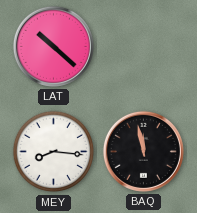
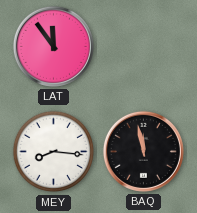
LAT: 10:22 -> 11:54
